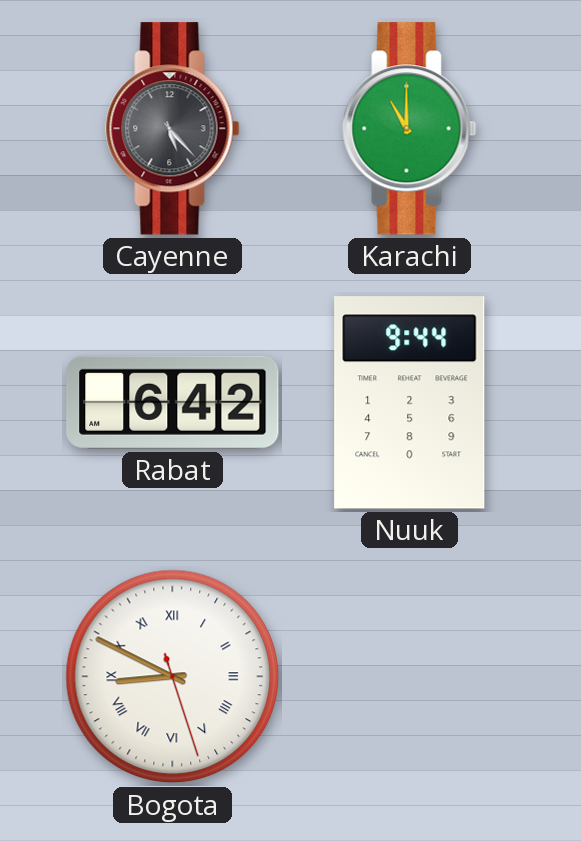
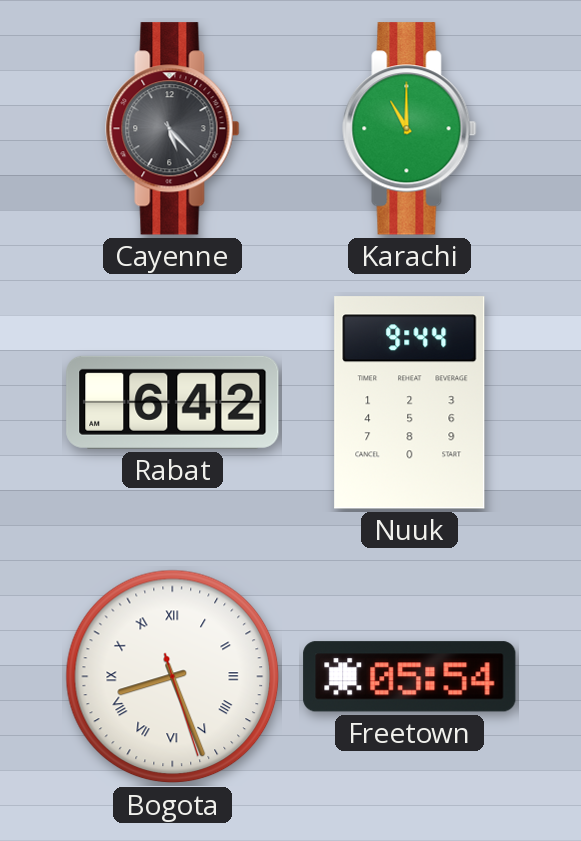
Bogota: 8:49 -> 8:26
Freetown: none -> 05:54
